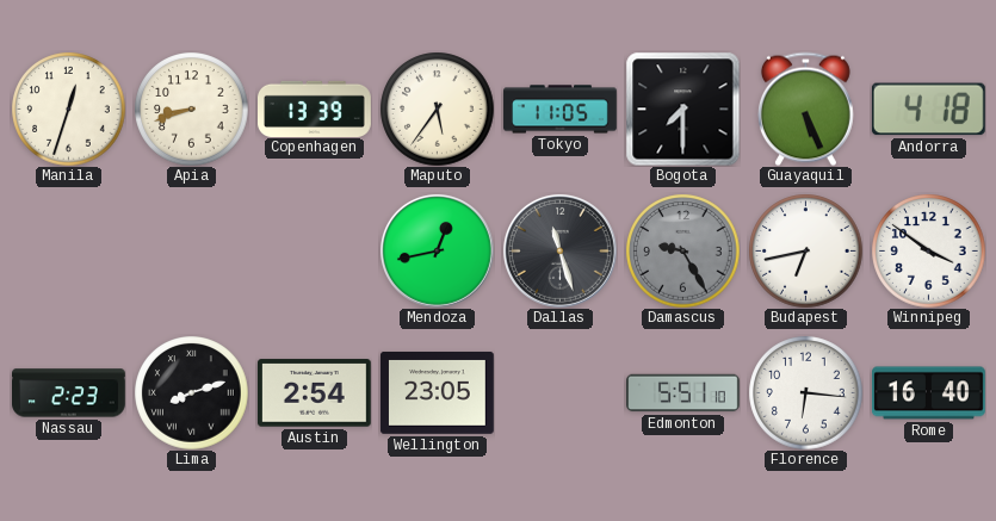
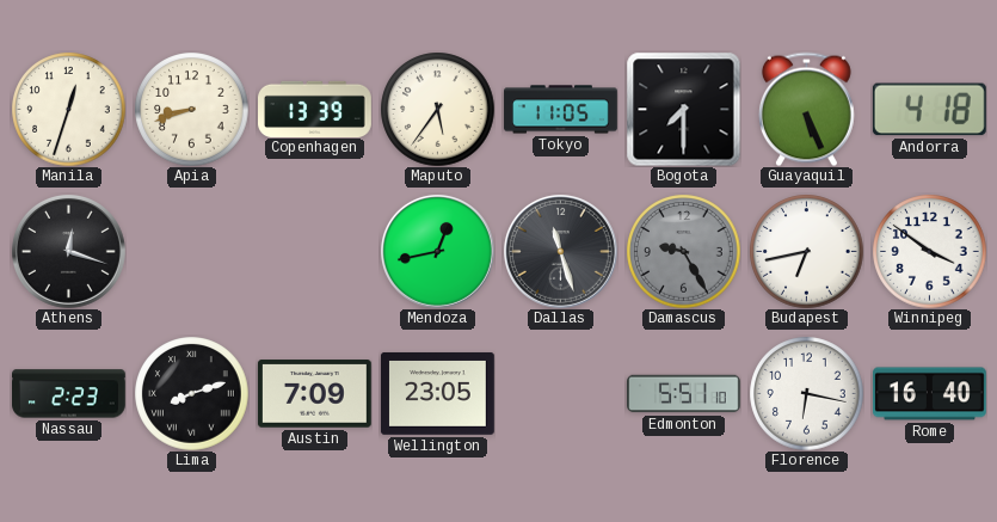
Athens: none -> 12:18
Austin: 2:54 -> 7:09
Florence: 6:16 -> 6:17
